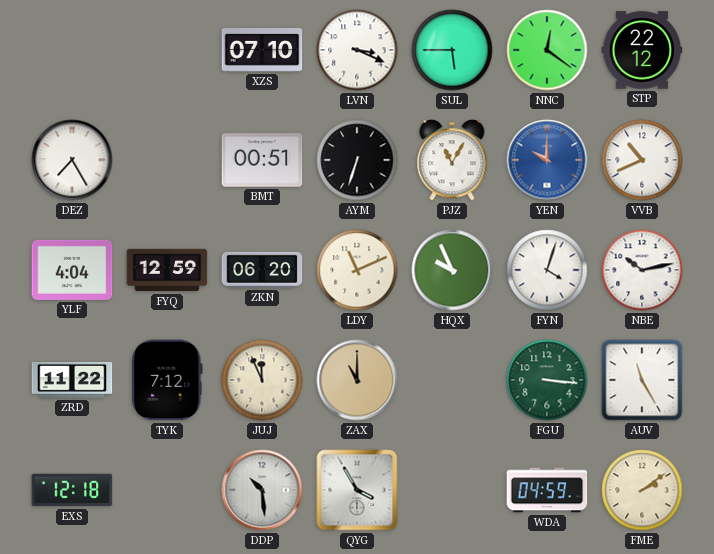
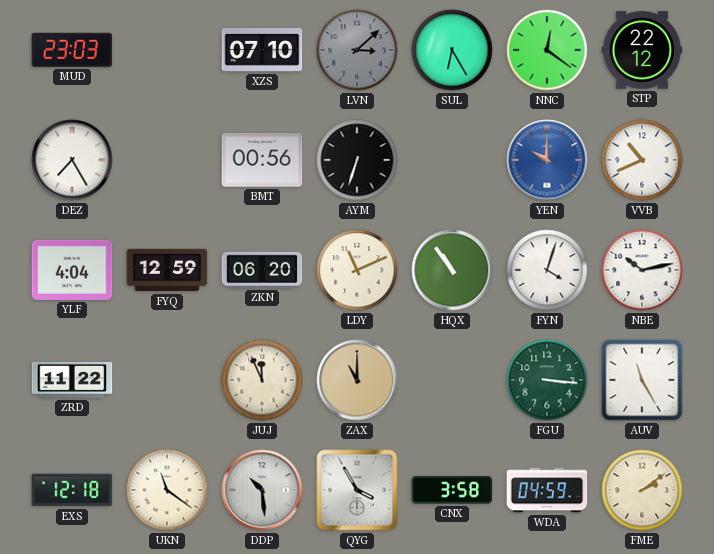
MUD: none -> 23:03
LVN: 3:19 -> 3:08
LVN dial: white -> grey
SUL: 5:45 -> 6:25
BMT: 00:51 -> 00:56
PJZ: 11:05 -> none
HQX: 9:56 -> 10:54
TYK: 7:12 -> none
UKN: none -> 11:21
CNX: none -> 3:58
